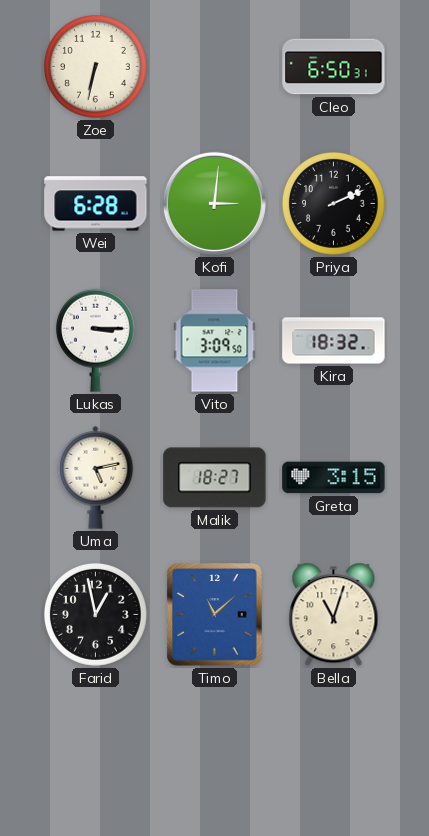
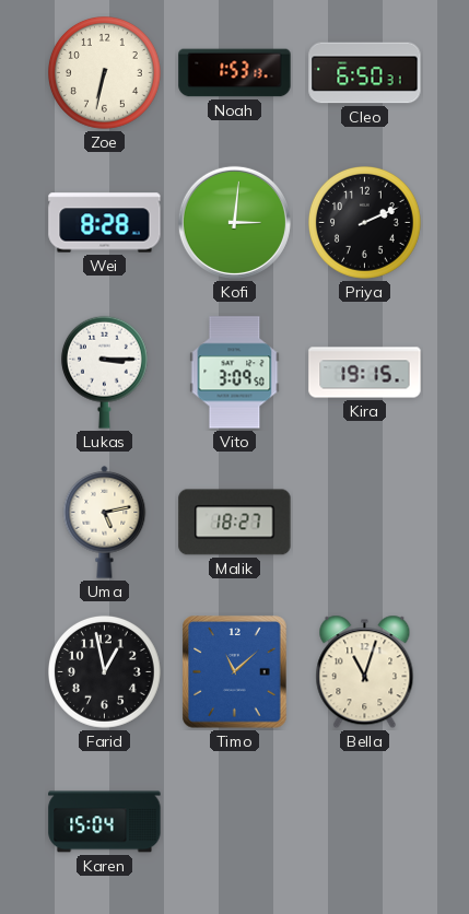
Noah: none -> 1:53
Wei: 6:28 -> 8:28
Kira: 18:32 -> 19:15
Greta: 3:15 -> none
Karen: none -> 15:04
